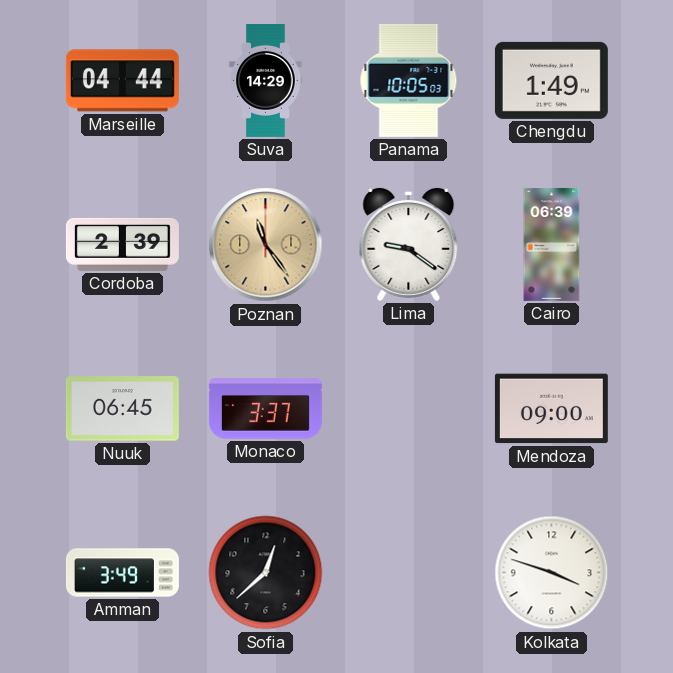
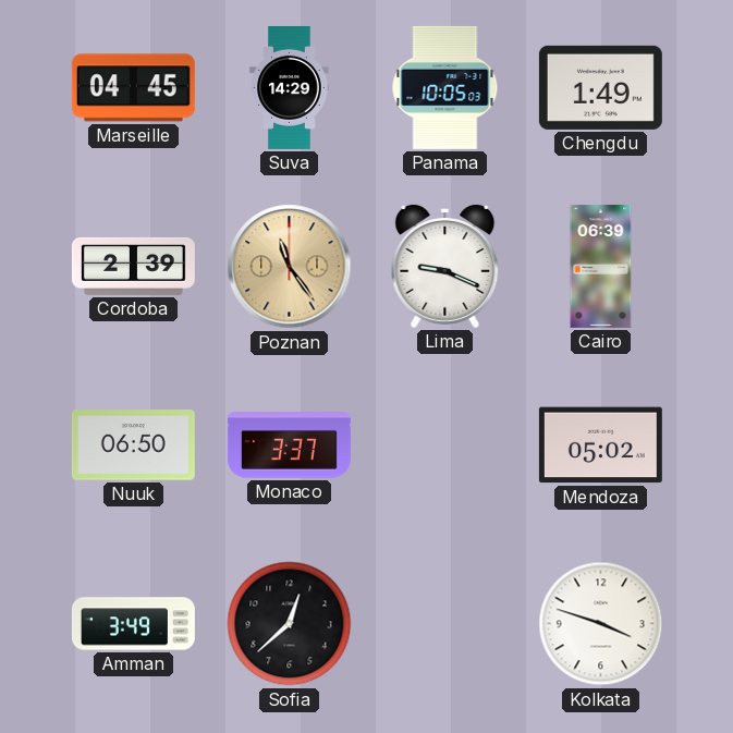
Marseille: 04:44 -> 04:45
Lima: 9:21 -> 9:19
Nuuk: 06:45 -> 06:50
Mendoza: 09:00 -> 05:02
